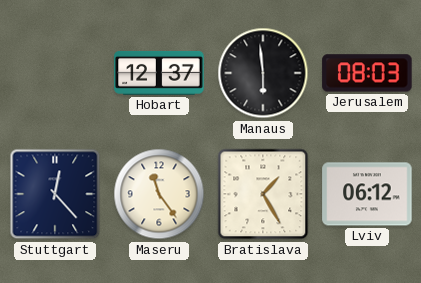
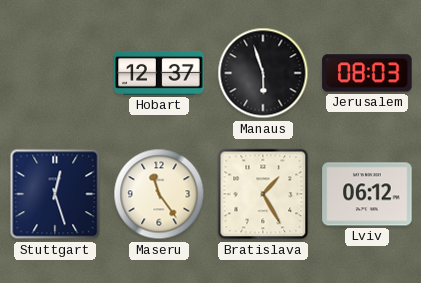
Manaus: 5:59 -> 5:57
Stuttgart: 12:23 -> 12:27
